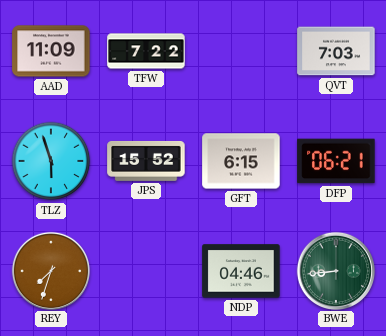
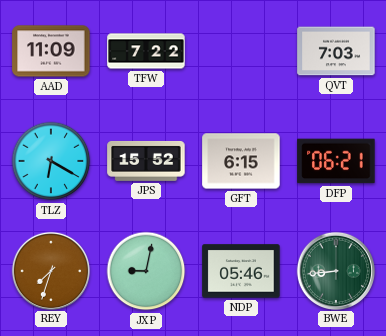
TLZ: 5:57 -> 6:20
JXP: none -> 9:02
NDP: 04:46 -> 05:46
